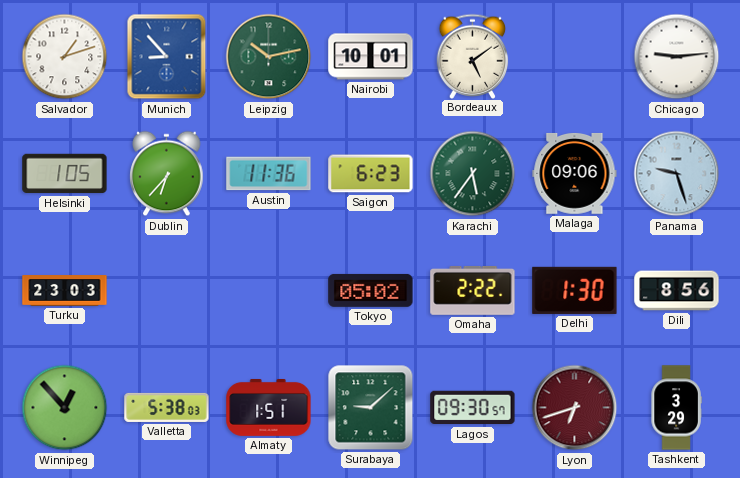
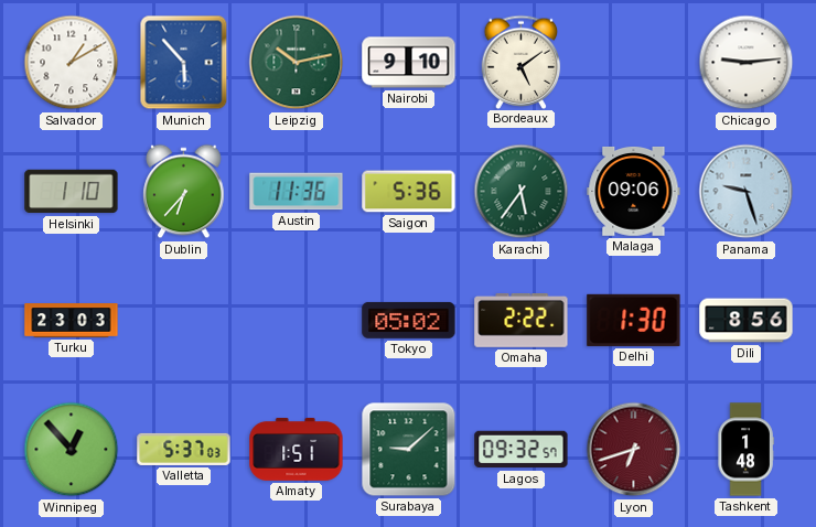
Salvador: 1:12 -> 1:10
Munich: 8:53 -> 5:53
Nairobi: 10:01 -> 9:10
Helsinki: 1:05 -> 1:10
Saigon: 6:23 -> 5:36
Valletta: 5:38 -> 5:37
Lagos: 09:30 -> 09:32
Tashkent: 3:29 -> 1:48
